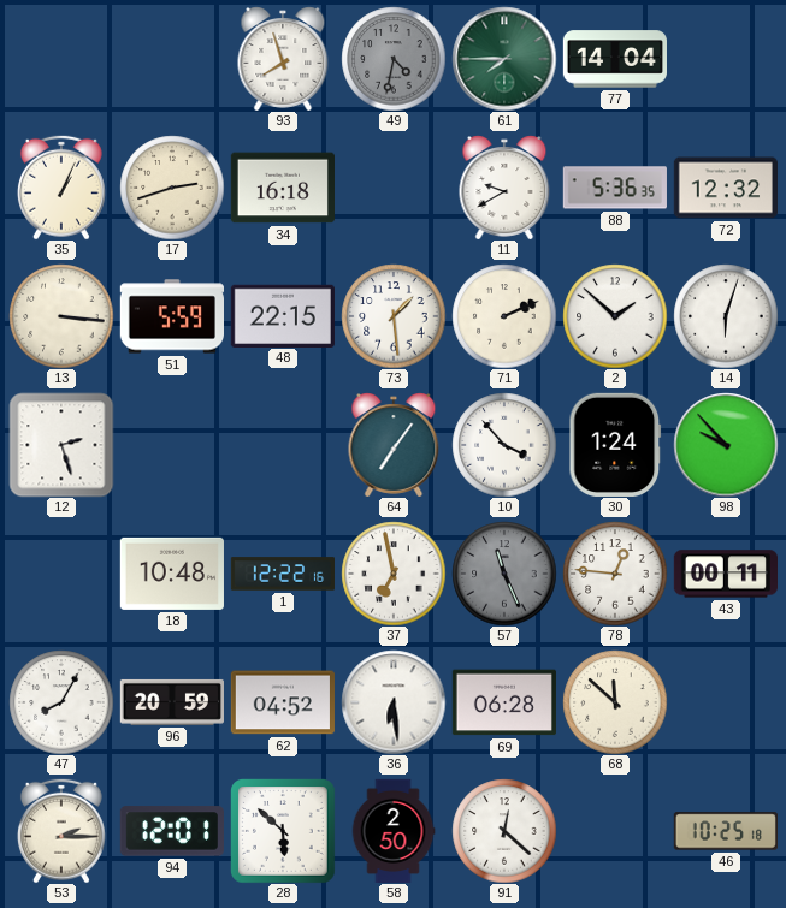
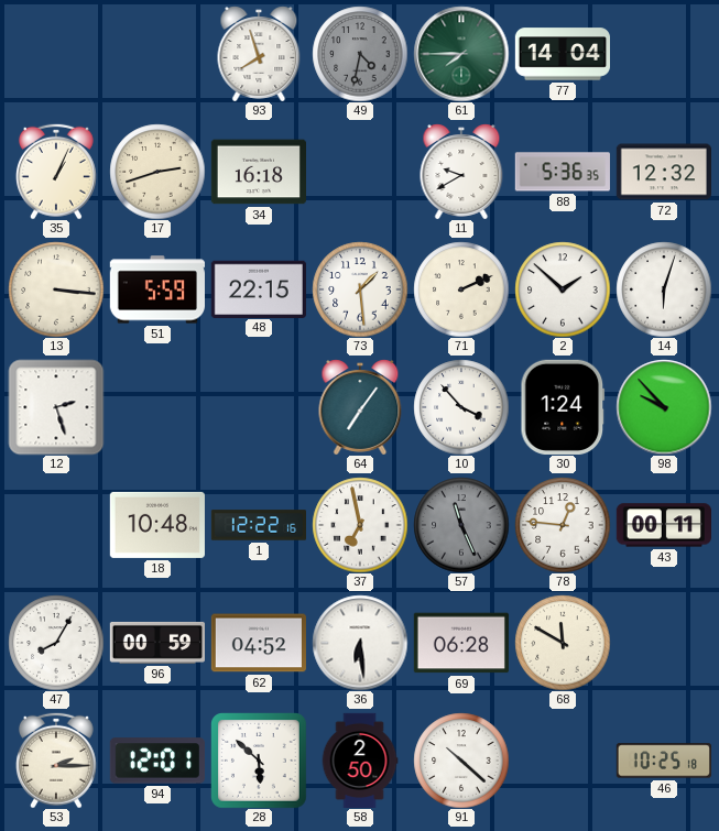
96: 20:59 -> 00:59
68: 11:52 -> 11:50
91: 12:22 -> 10:22
